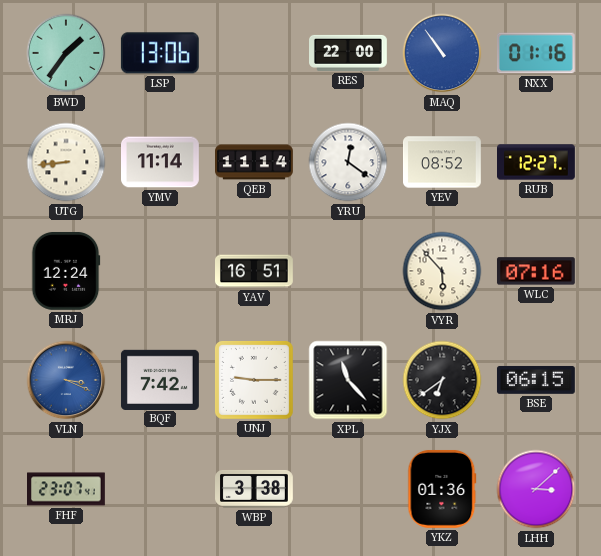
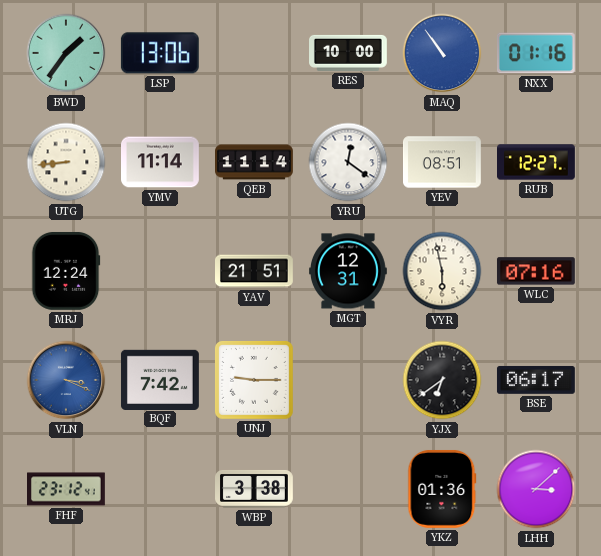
RES: 22:00 -> 10:00
YEV: 08:52 -> 08:51
YAV: 16:51 -> 21:51
MGT: none -> 12:31
VYR: 5:53 -> 5:58
XPL: 11:23 -> none
BSE: 06:15 -> 06:17
FHF: 23:07 -> 23:12
